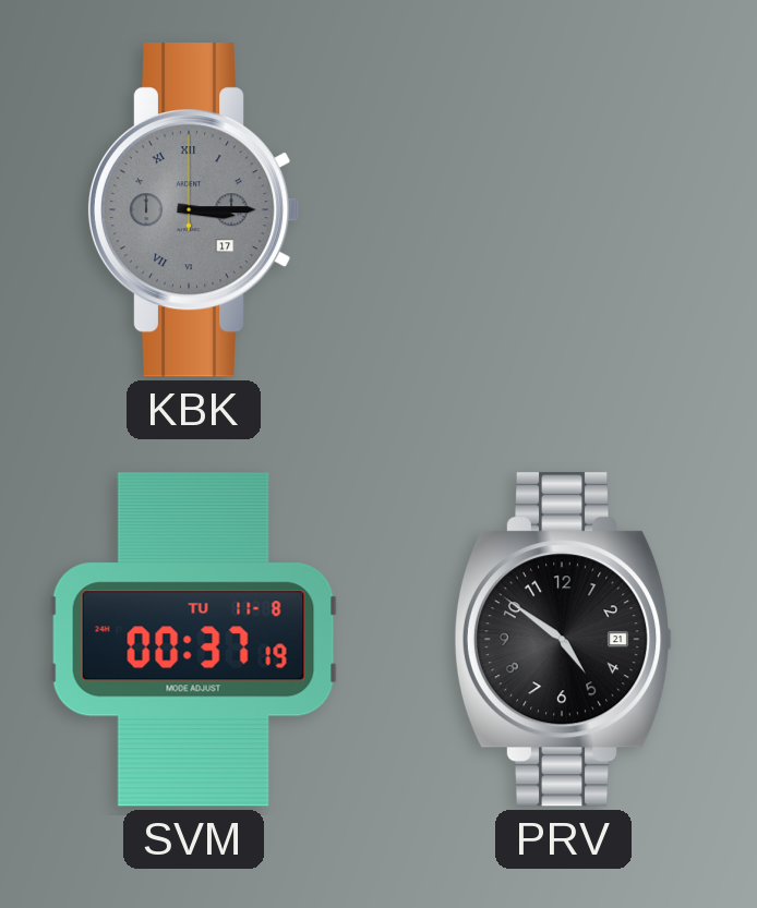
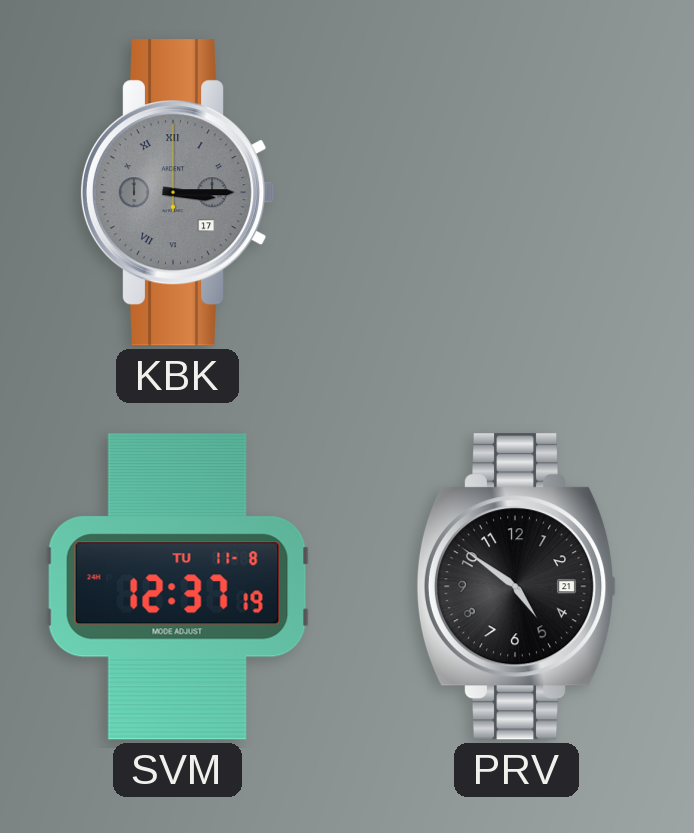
SVM: 00:37 -> 12:37
